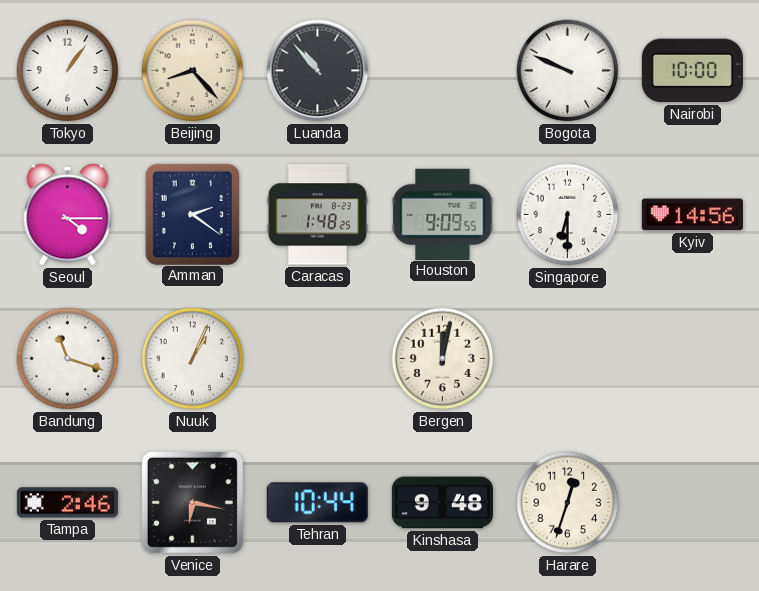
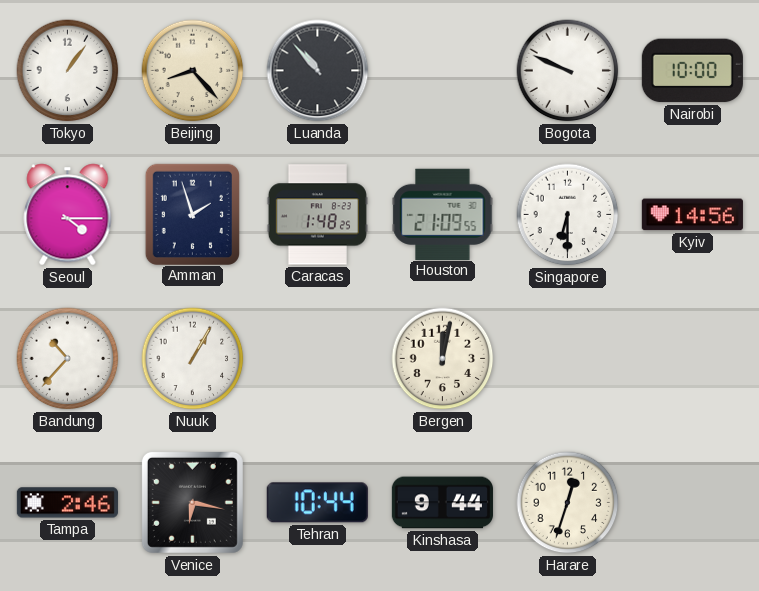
Amman: 2:21 -> 1:57
Houston: 9:09 -> 21:09
Bandung: 11:18 -> 10:37
Nuuk: 1:04 -> 1:05
Kinshasa: 9:48 -> 9:44
